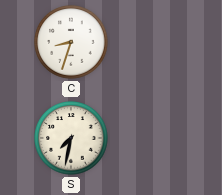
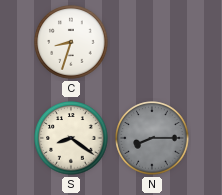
S: 7:32 -> 8:21
N: none -> 8:15
